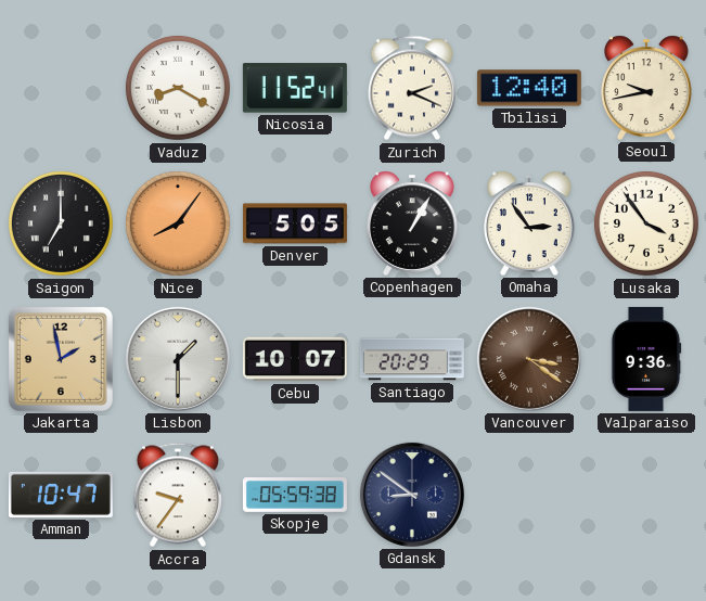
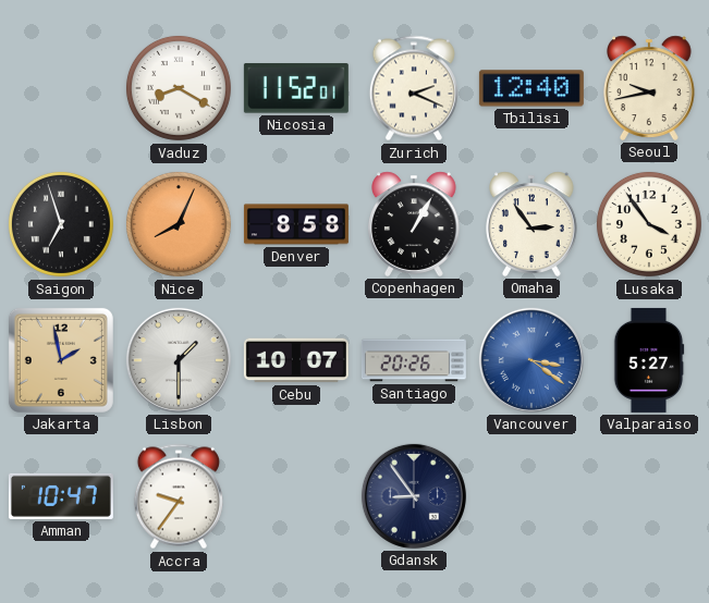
Nicosia: 11:52:41 -> 11:52:01
Saigon: 7:00 -> 6:57
Nice: 8:06 -> 8:04
Denver: 5:05 -> 8:58
Santiago: 20:29 -> 20:26
Vancouver dial: brown -> blue
Valparaiso: 9:36 -> 5:27
Skopje: 05:59 -> none
Gdansk: 8:51 -> 8:54
